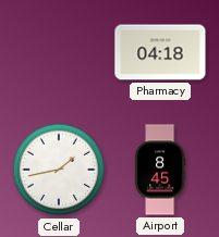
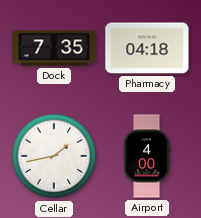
Dock: none -> 7:35
Airport: 8:45 -> 4:00
